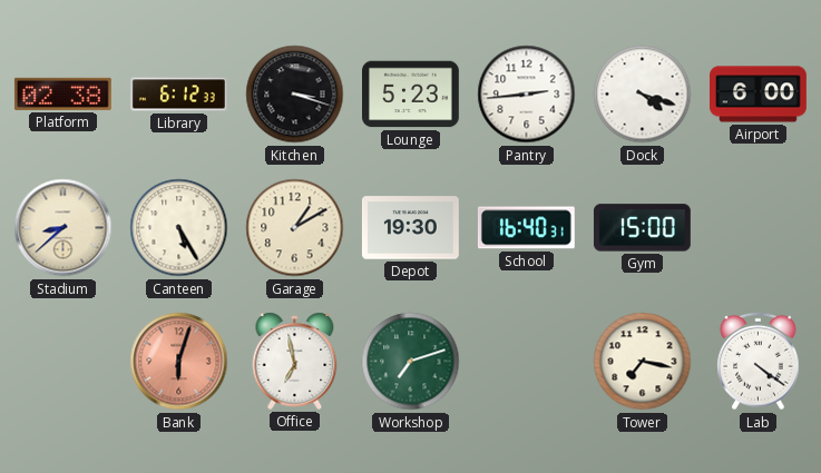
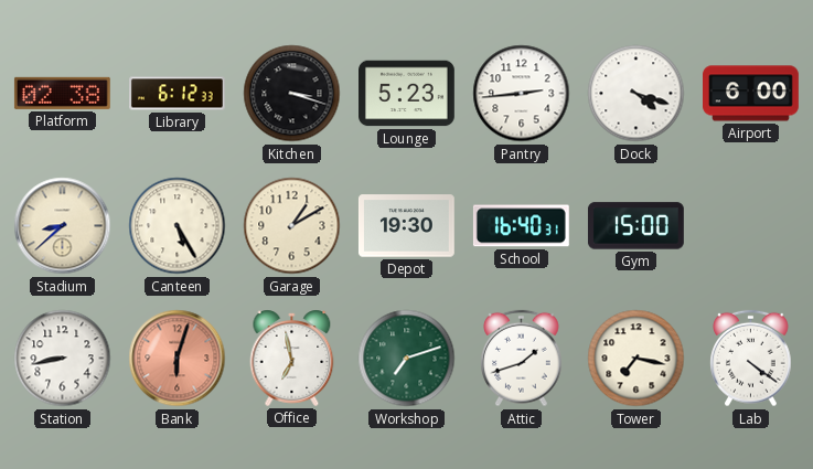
Station: none -> 8:43
Attic: none -> 1:42
